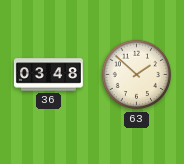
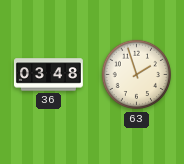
63: 1:52 -> 1:57
